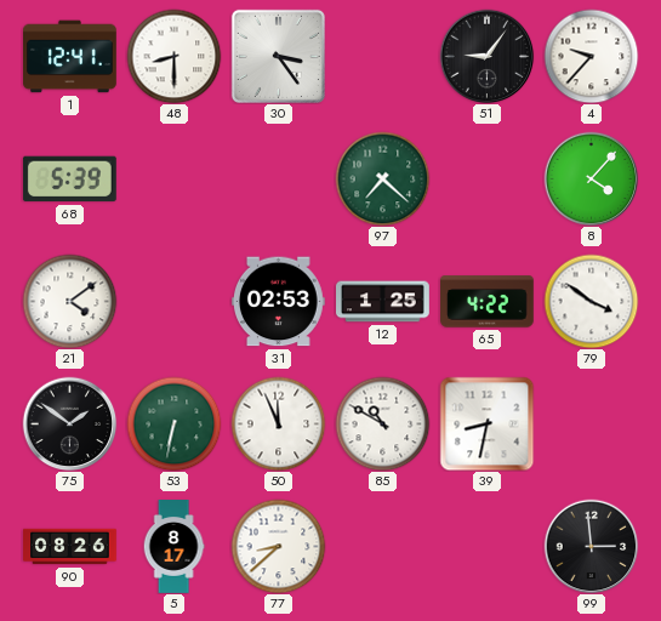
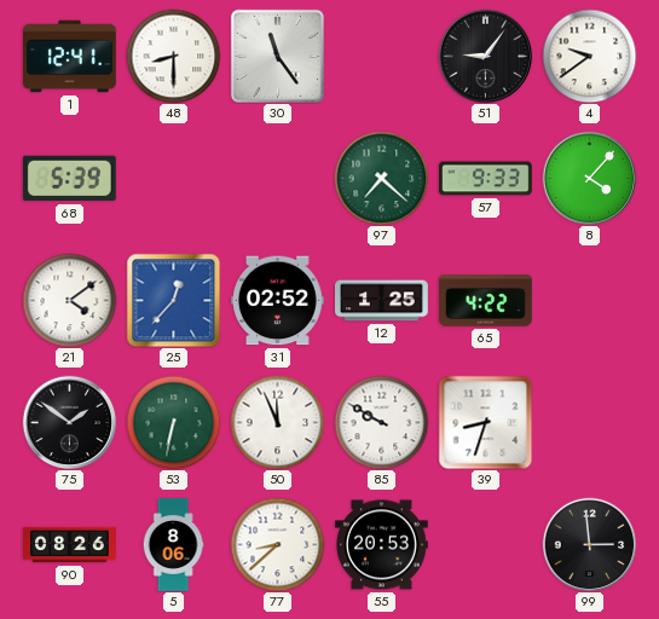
30: 3:24 -> 11:24
4: 9:37 -> 9:39
57: none -> 9:33
25: none -> 12:37
31: 02:53 -> 02:52
79: 3:51 -> none
85: 10:50 -> 9:50
39: 8:32 -> 8:33
5: 8:17 -> 8:06
55: none -> 20:53
